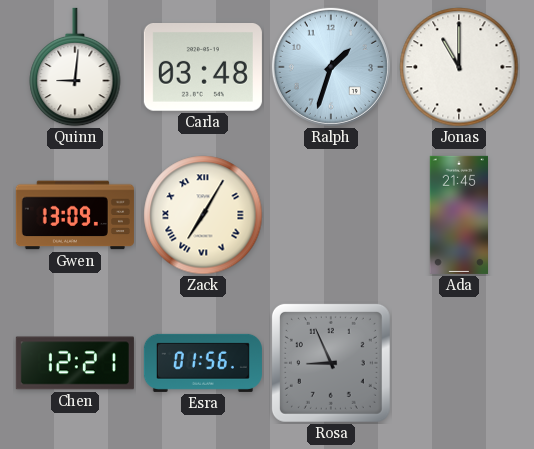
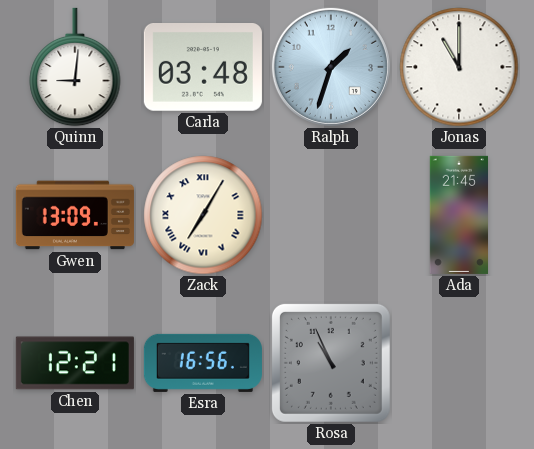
Esra: 01:56 -> 16:56
Rosa: 8:56 -> 10:56
